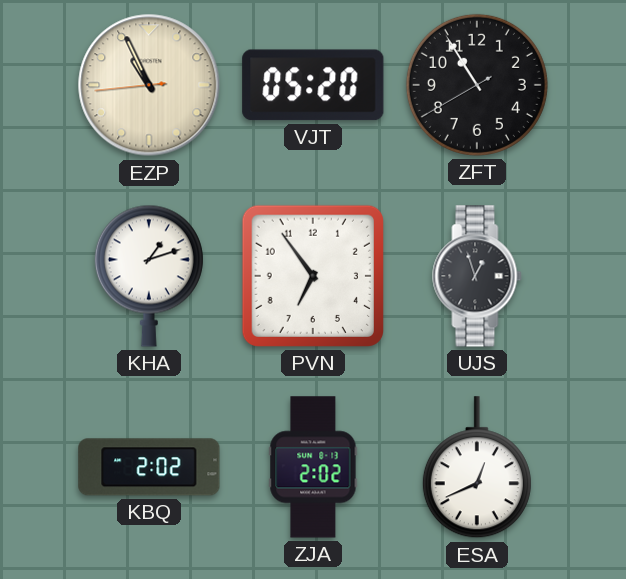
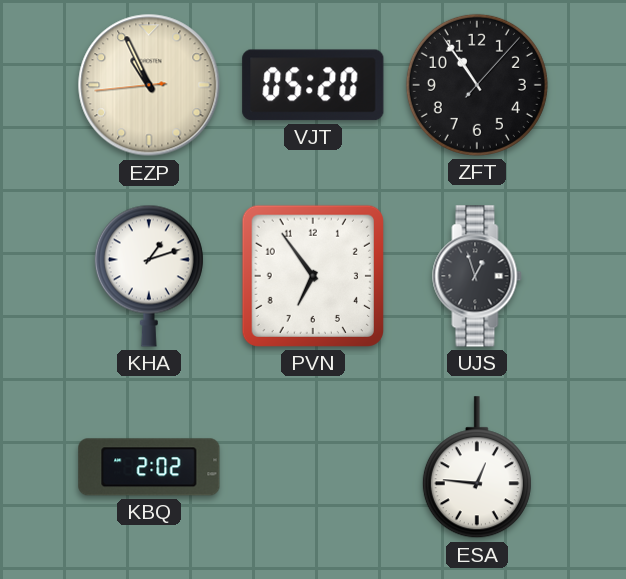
ZFT: 10:54:40 -> 10:54:07
ZJA: 2:02 -> none
ESA: 12:41 -> 12:46
